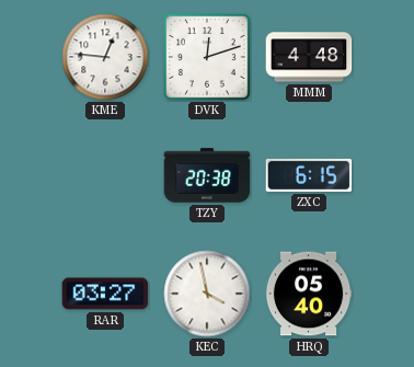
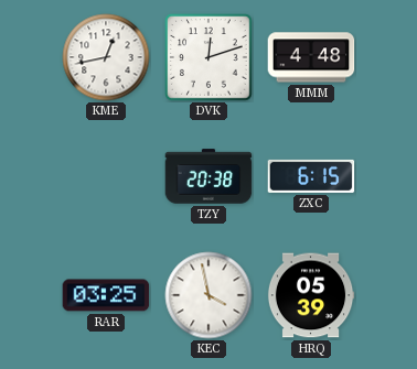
KME: 12:46 -> 12:43
RAR: 03:27 -> 03:25
HRQ: 05:40 -> 05:39
